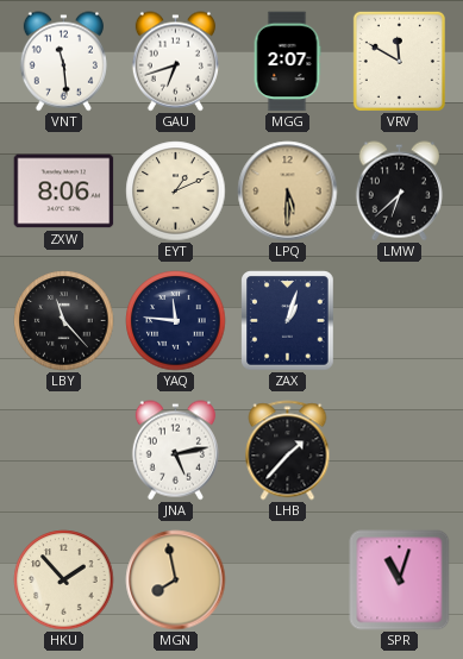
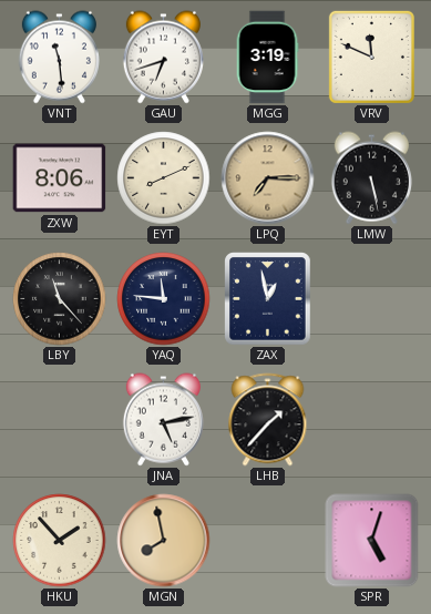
MGG: 2:07 -> 3:19
VRV: 11:50 -> 11:49
EYT: 1:11 -> 8:11
LPQ: 5:30 -> 7:15
LMW: 6:38 -> 5:28
ZAX: 1:03 -> 12:58
SPR: 11:03 -> 5:03
